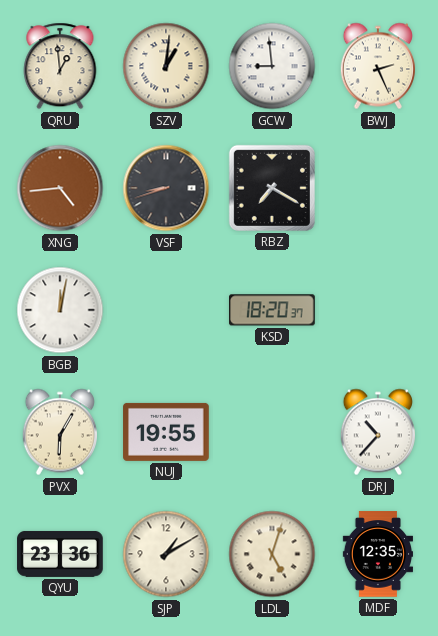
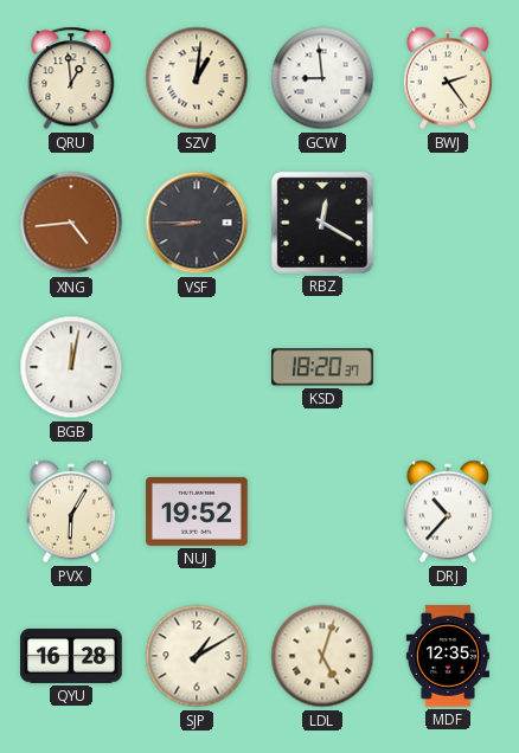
BWJ: 2:26 -> 2:24
VSF: 8:42 -> 8:45
RBZ: 7:20 -> 12:20
NUJ: 19:55 -> 19:52
QYU: 23:36 -> 16:28
